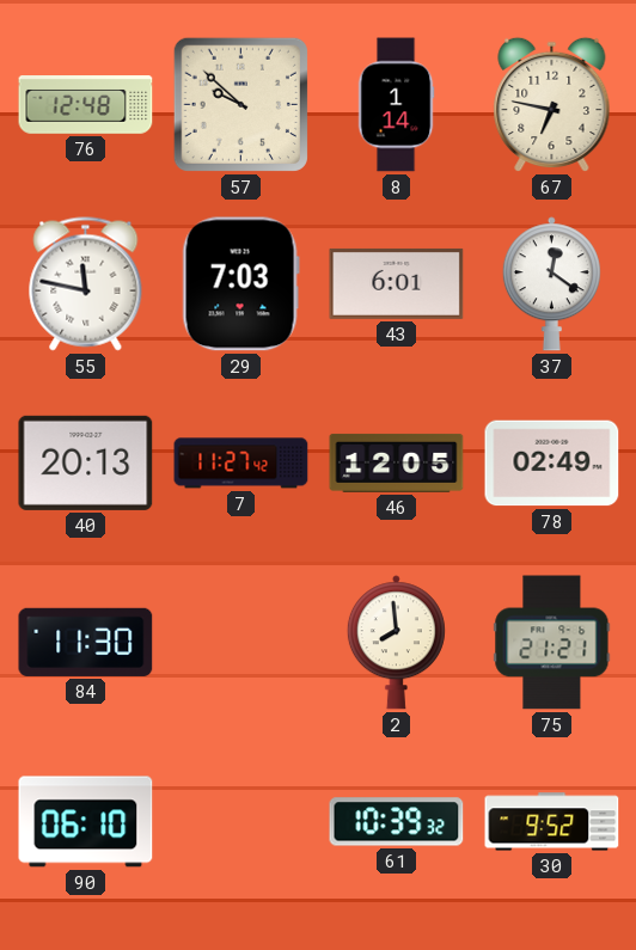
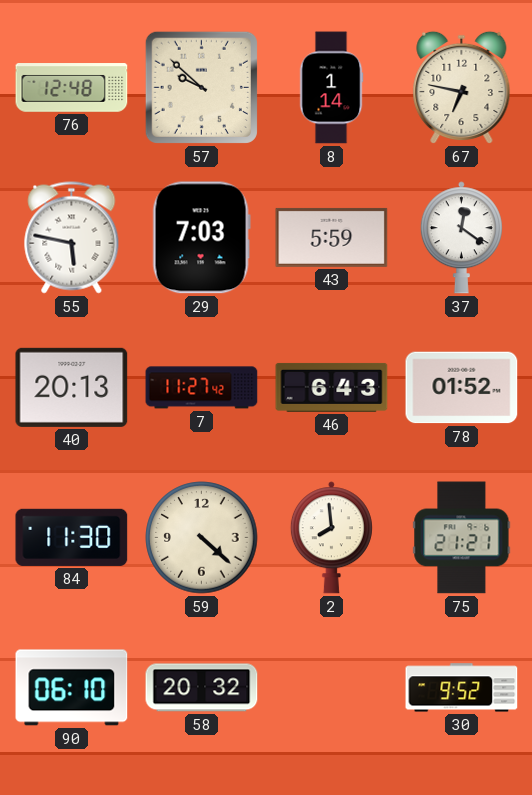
55: 11:47 -> 5:47
43: 6:01 -> 5:59
46: 12:05 -> 6:43
78: 02:49 -> 01:52
59: none -> 4:22
58: none -> 20:32
61: 10:39 -> none
